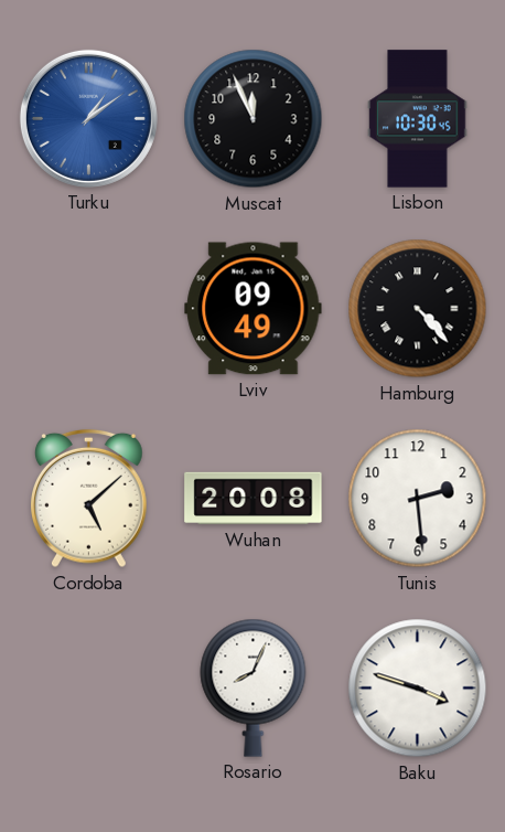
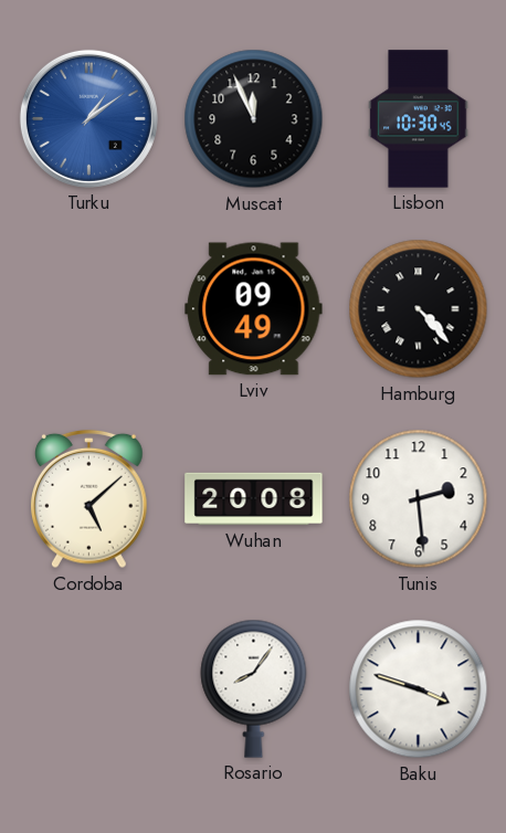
Rosario: 8:04 -> 8:06
